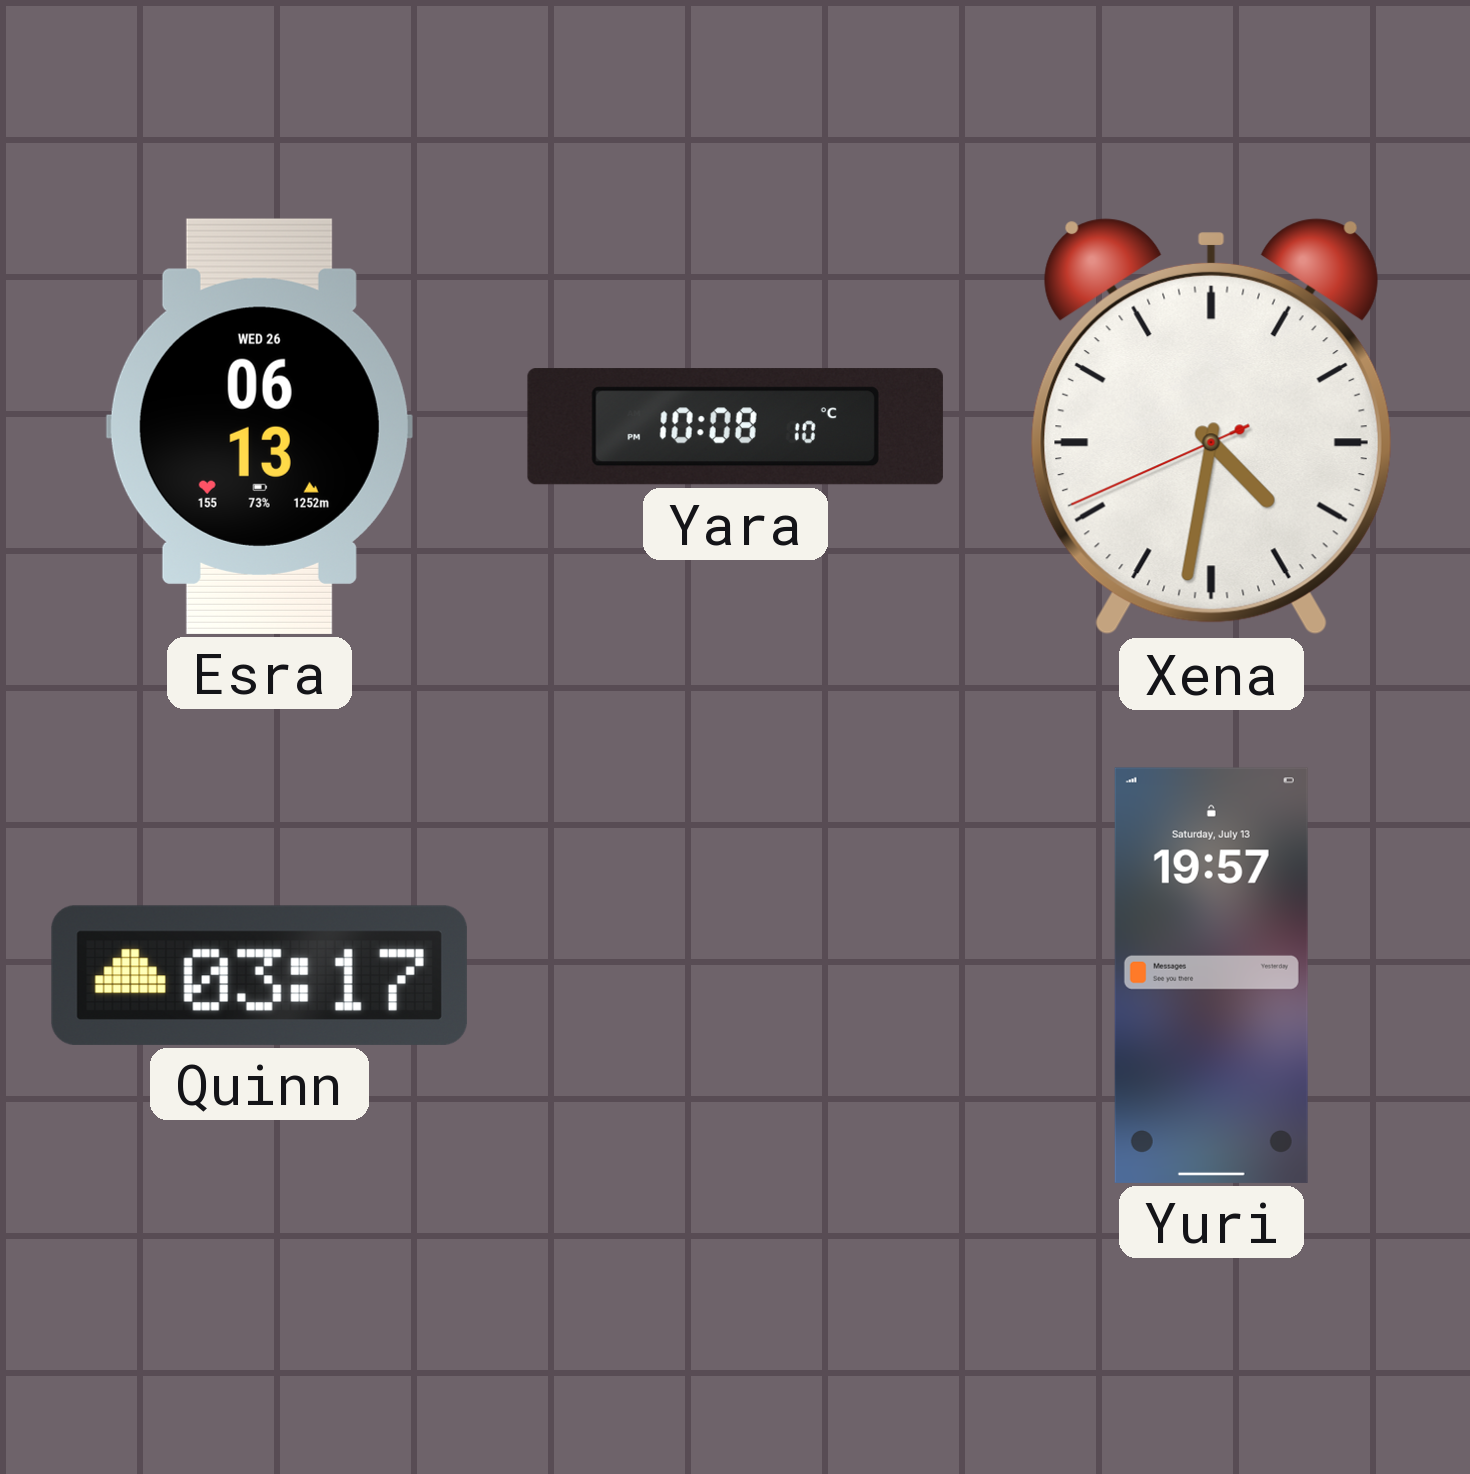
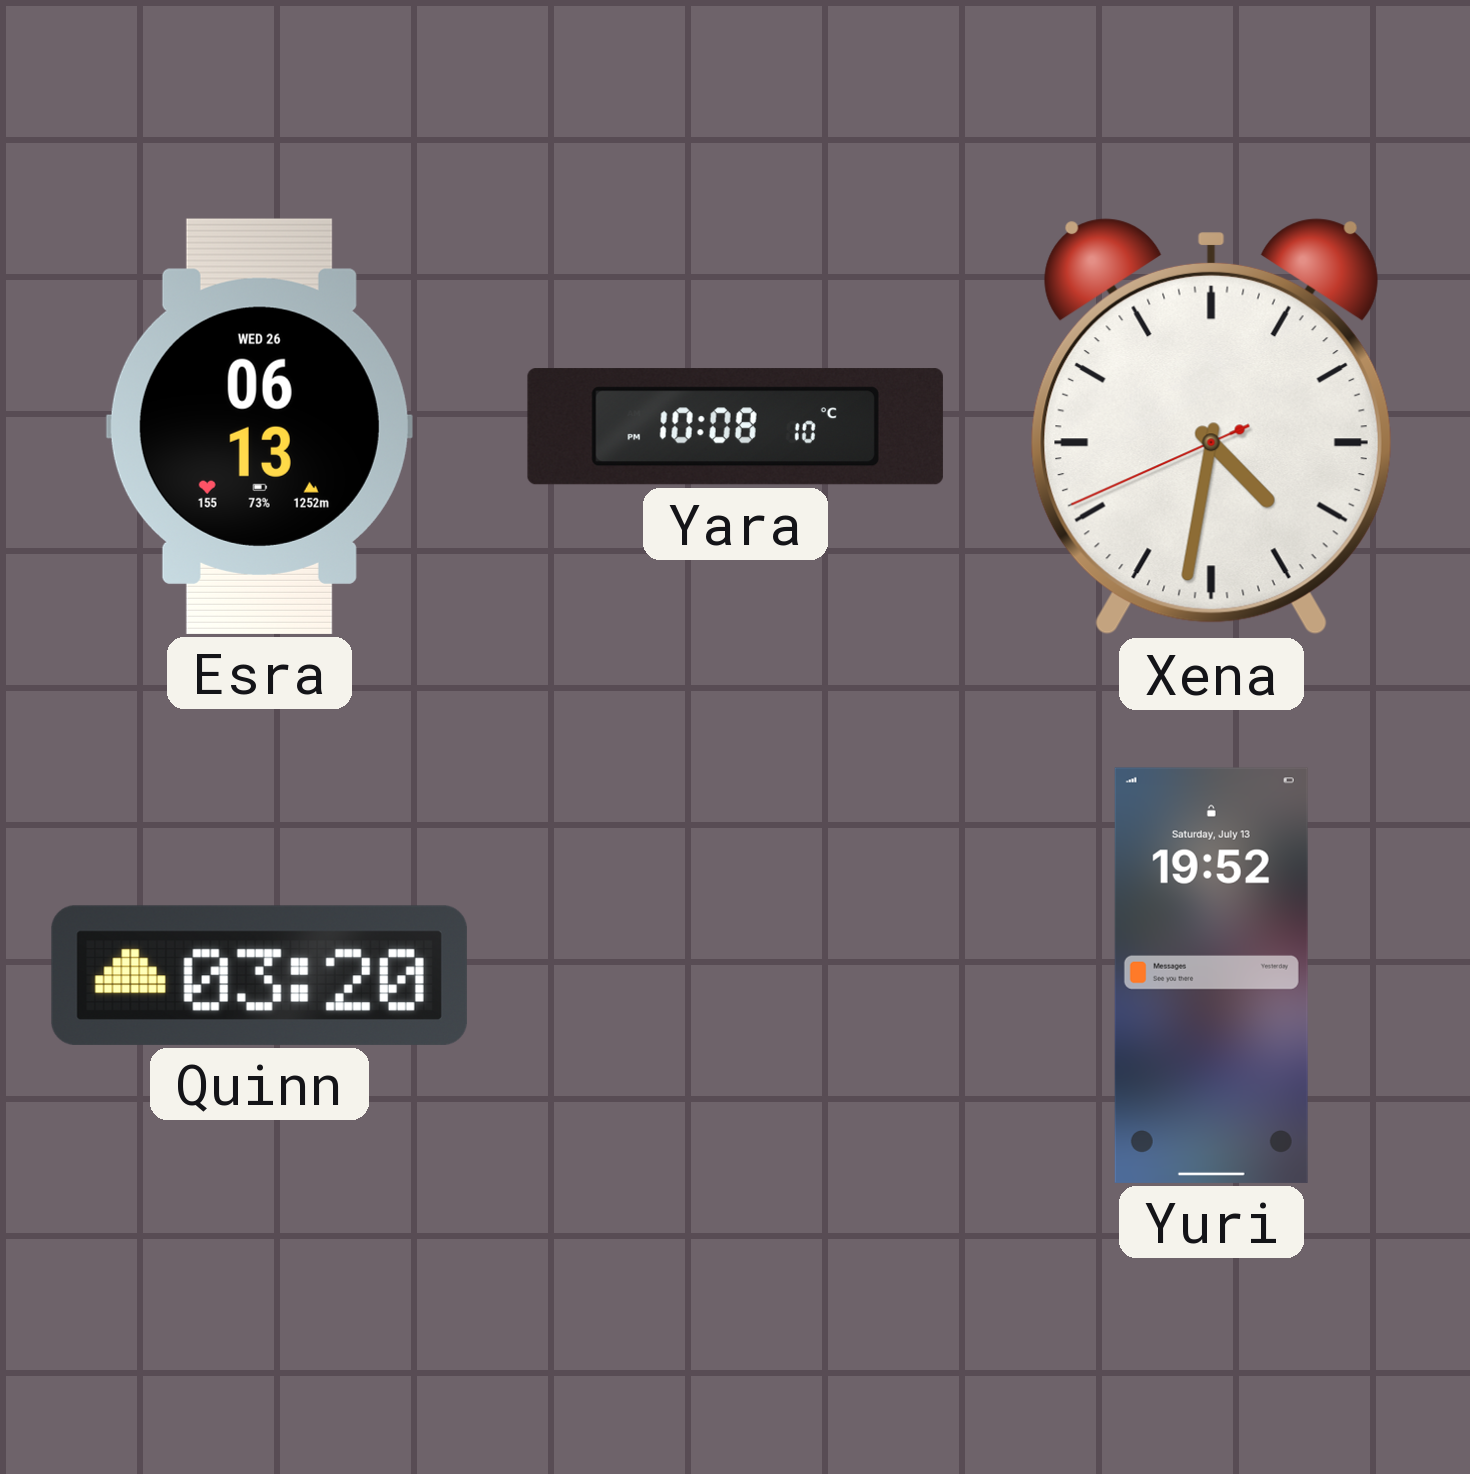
Quinn: 03:17 -> 03:20
Yuri: 19:57 -> 19:52
